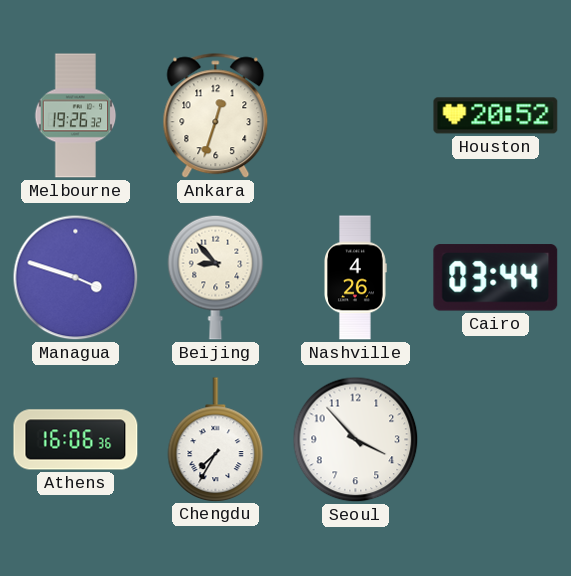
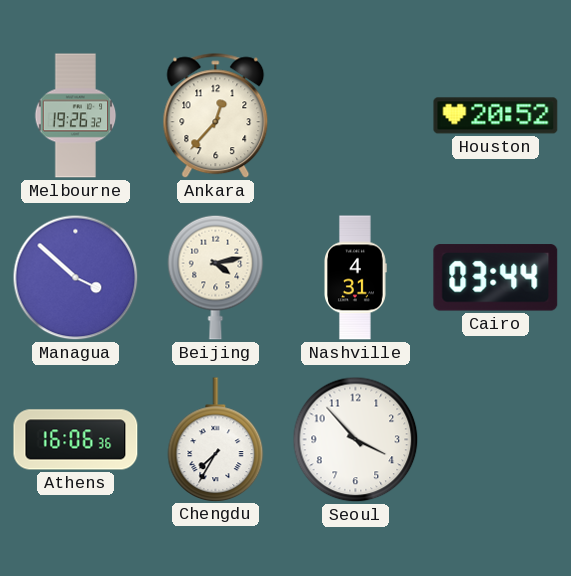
Ankara: 12:33 -> 12:37
Managua: 3:48 -> 3:52
Beijing: 8:53 -> 4:13
Nashville: 4:26 -> 4:31
